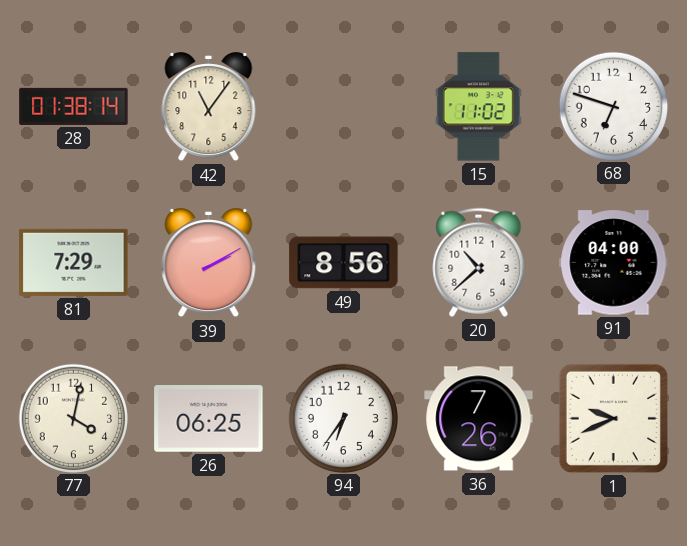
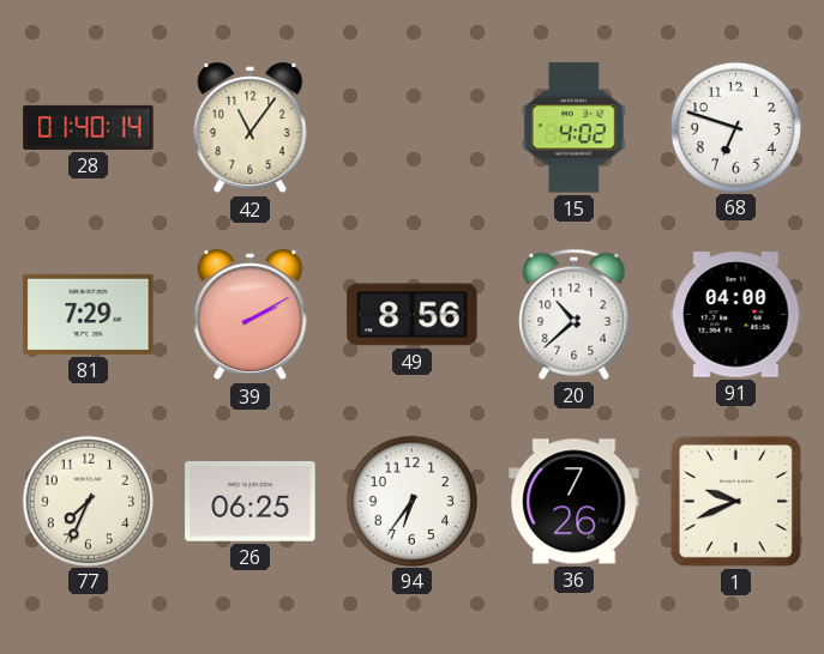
28: 01:38 -> 01:40
15: 11:02 -> 4:02
77: 4:02 -> 7:34
